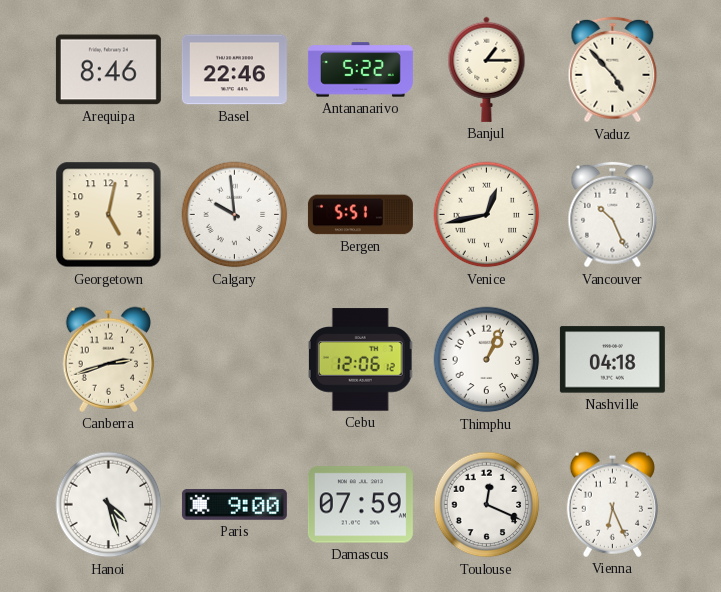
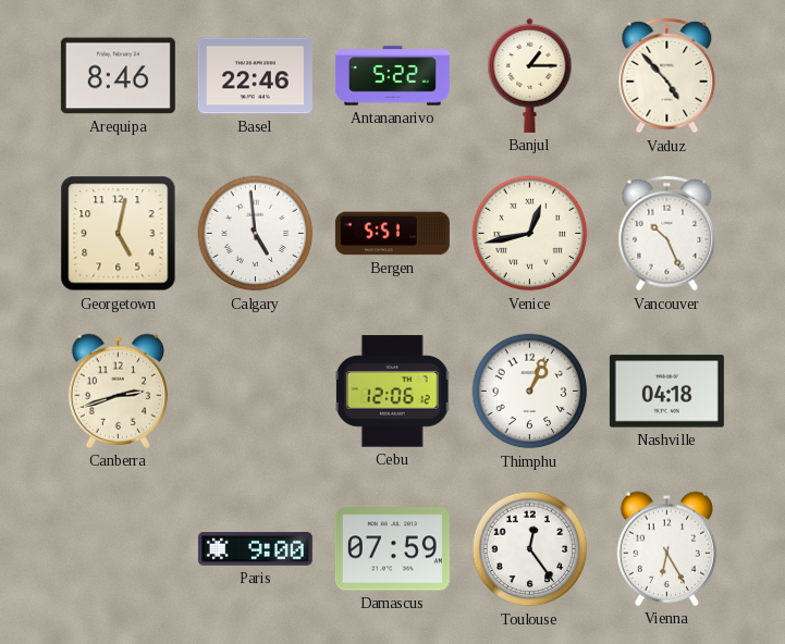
Calgary: 9:59 -> 4:59
Hanoi: 4:27 -> none
Toulouse: 12:19 -> 12:24
Vienna: 6:26 -> 6:25
